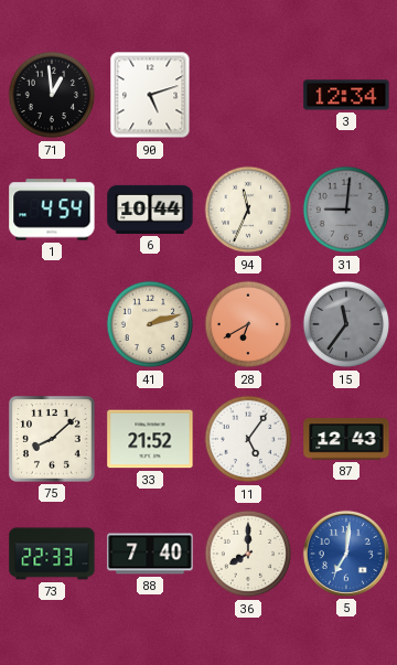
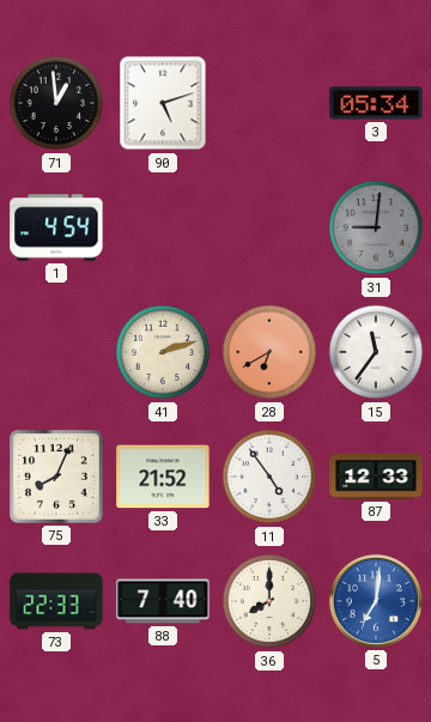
3: 12:34 -> 05:34
6: 10:44 -> none
94: 11:34 -> none
15 dial: grey -> white
75: 8:08 -> 8:04
11: 5:06 -> 4:54
87: 12:43 -> 12:33
